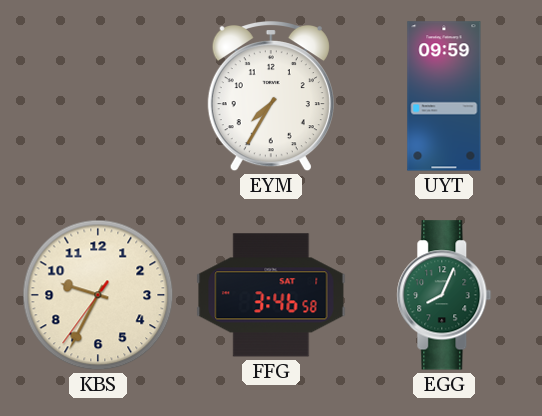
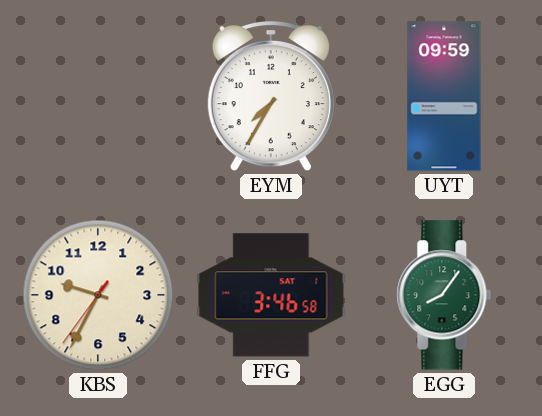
EGG: 8:04 -> 8:06
